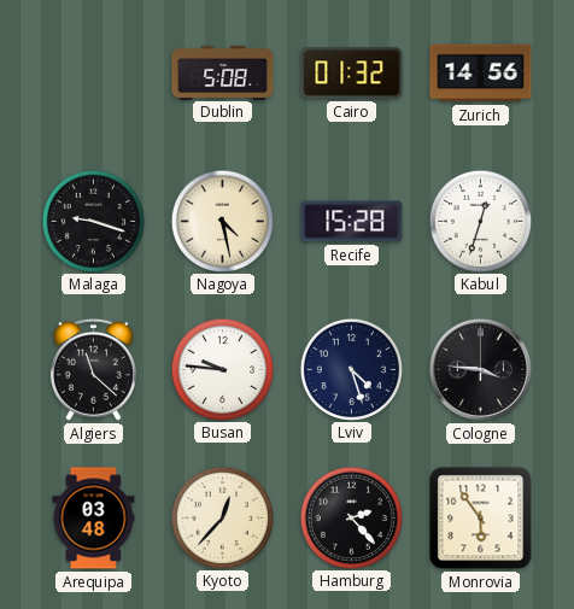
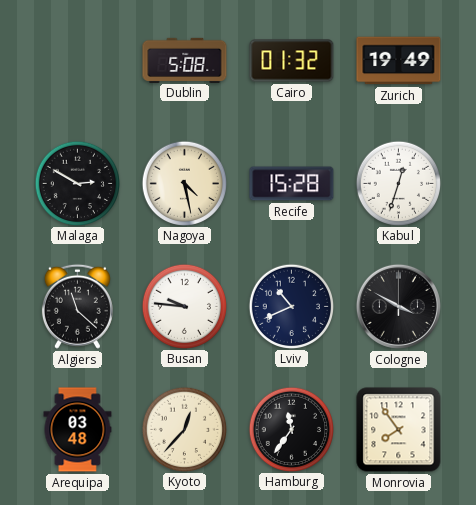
Zurich: 14:56 -> 19:49
Malaga: 9:18 -> 2:50
Lviv: 4:27 -> 10:41
Cologne: 3:46 -> 3:50
Hamburg: 2:23 -> 11:36
Monrovia: 5:54 -> 7:54
